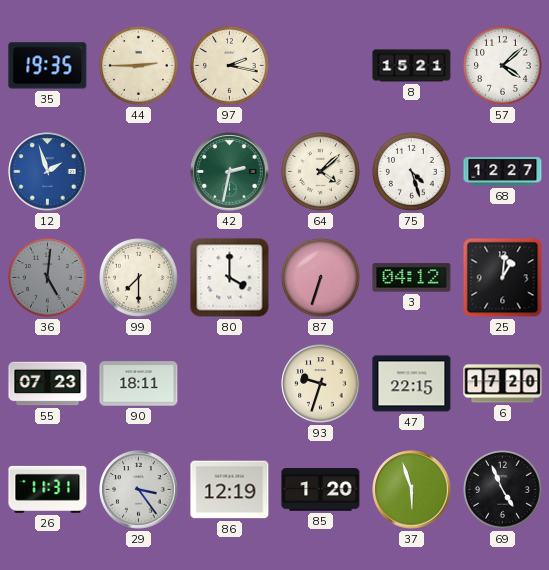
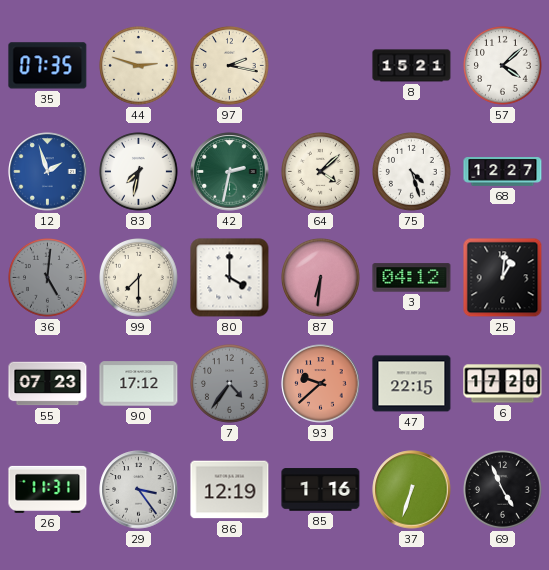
35: 19:35 -> 07:35
44: 2:45 -> 2:48
83: none -> 7:32
87: 6:33 -> 6:31
90: 18:11 -> 17:12
7: none -> 4:36
93: 9:33 -> 9:38
93 dial: cream -> salmon
85: 1:20 -> 1:16
37: 5:57 -> 6:33
